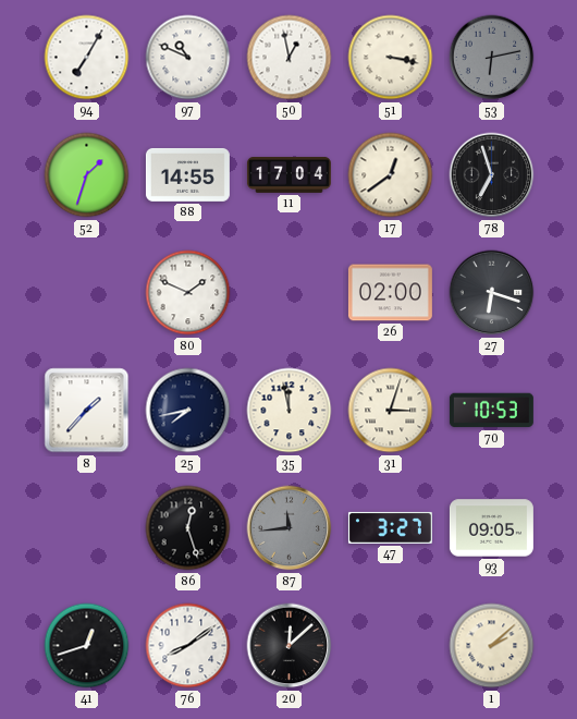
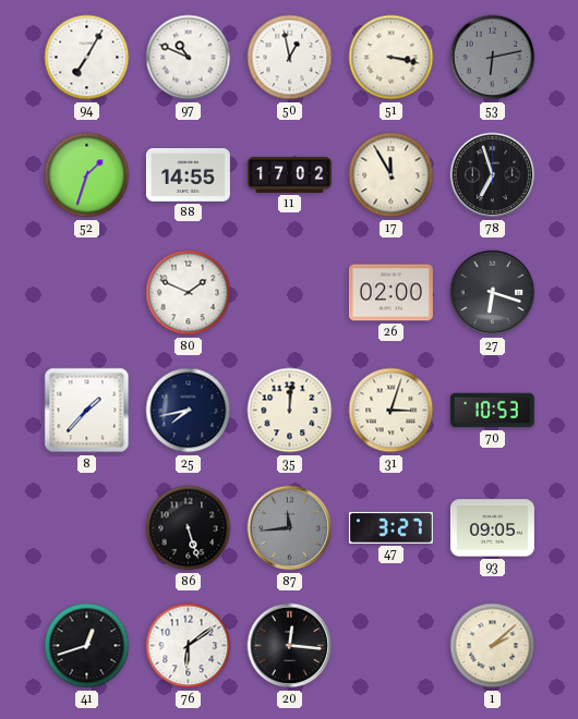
11: 17:04 -> 17:02
17: 12:39 -> 11:55
35: 11:58 -> 12:01
86: 12:27 -> 5:27
76: 8:09 -> 6:09
20: 12:08 -> 12:16
